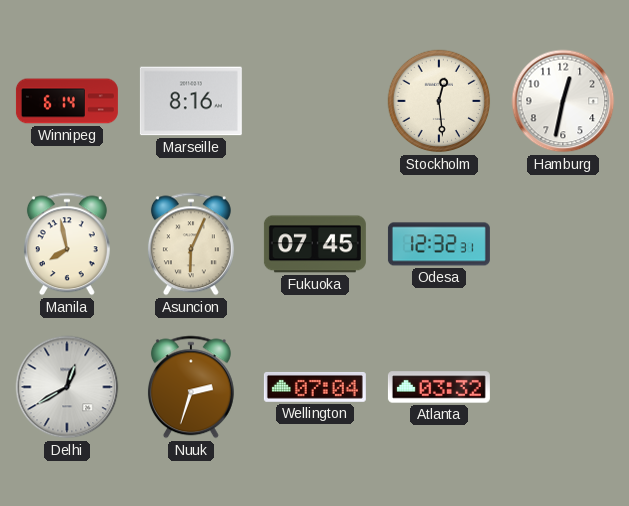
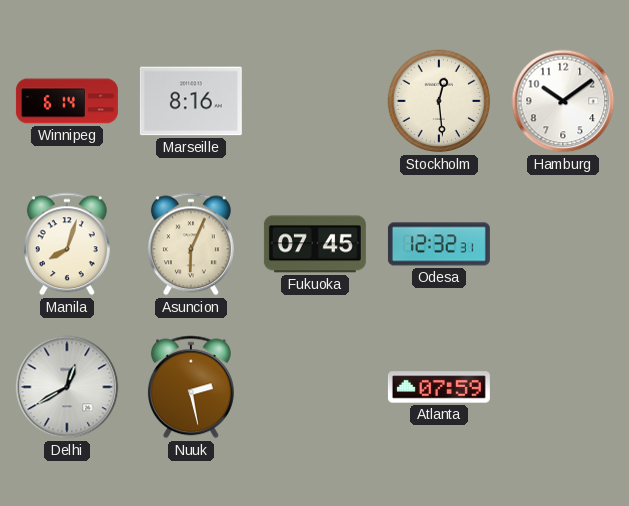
Hamburg: 12:32 -> 10:09
Manila: 7:58 -> 8:03
Nuuk: 2:33 -> 2:28
Wellington: 07:04 -> none
Atlanta: 03:32 -> 07:59
